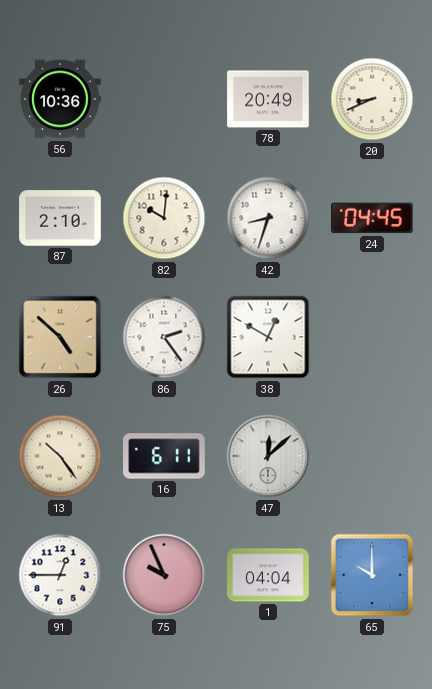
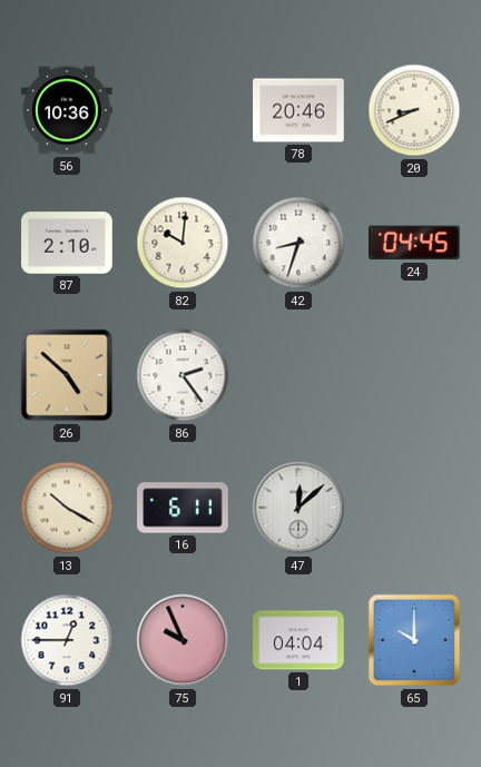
78: 20:49 -> 20:46
38: 12:50 -> none
13: 10:24 -> 10:20
